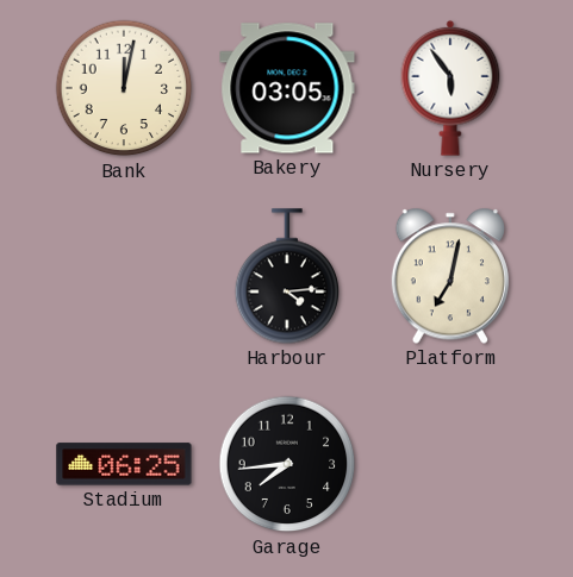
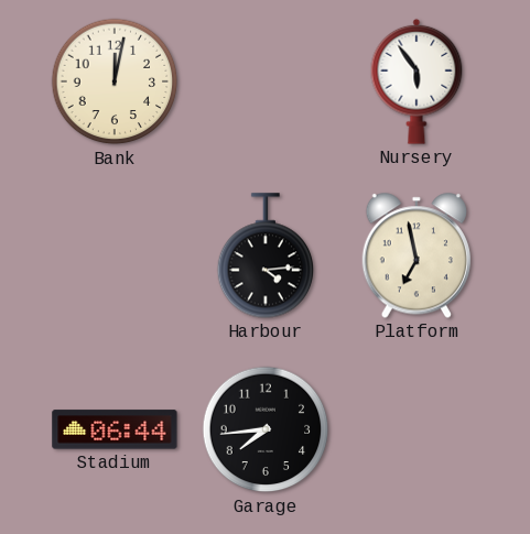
Bakery: 03:05 -> none
Platform: 7:02 -> 6:58
Stadium: 06:25 -> 06:44
